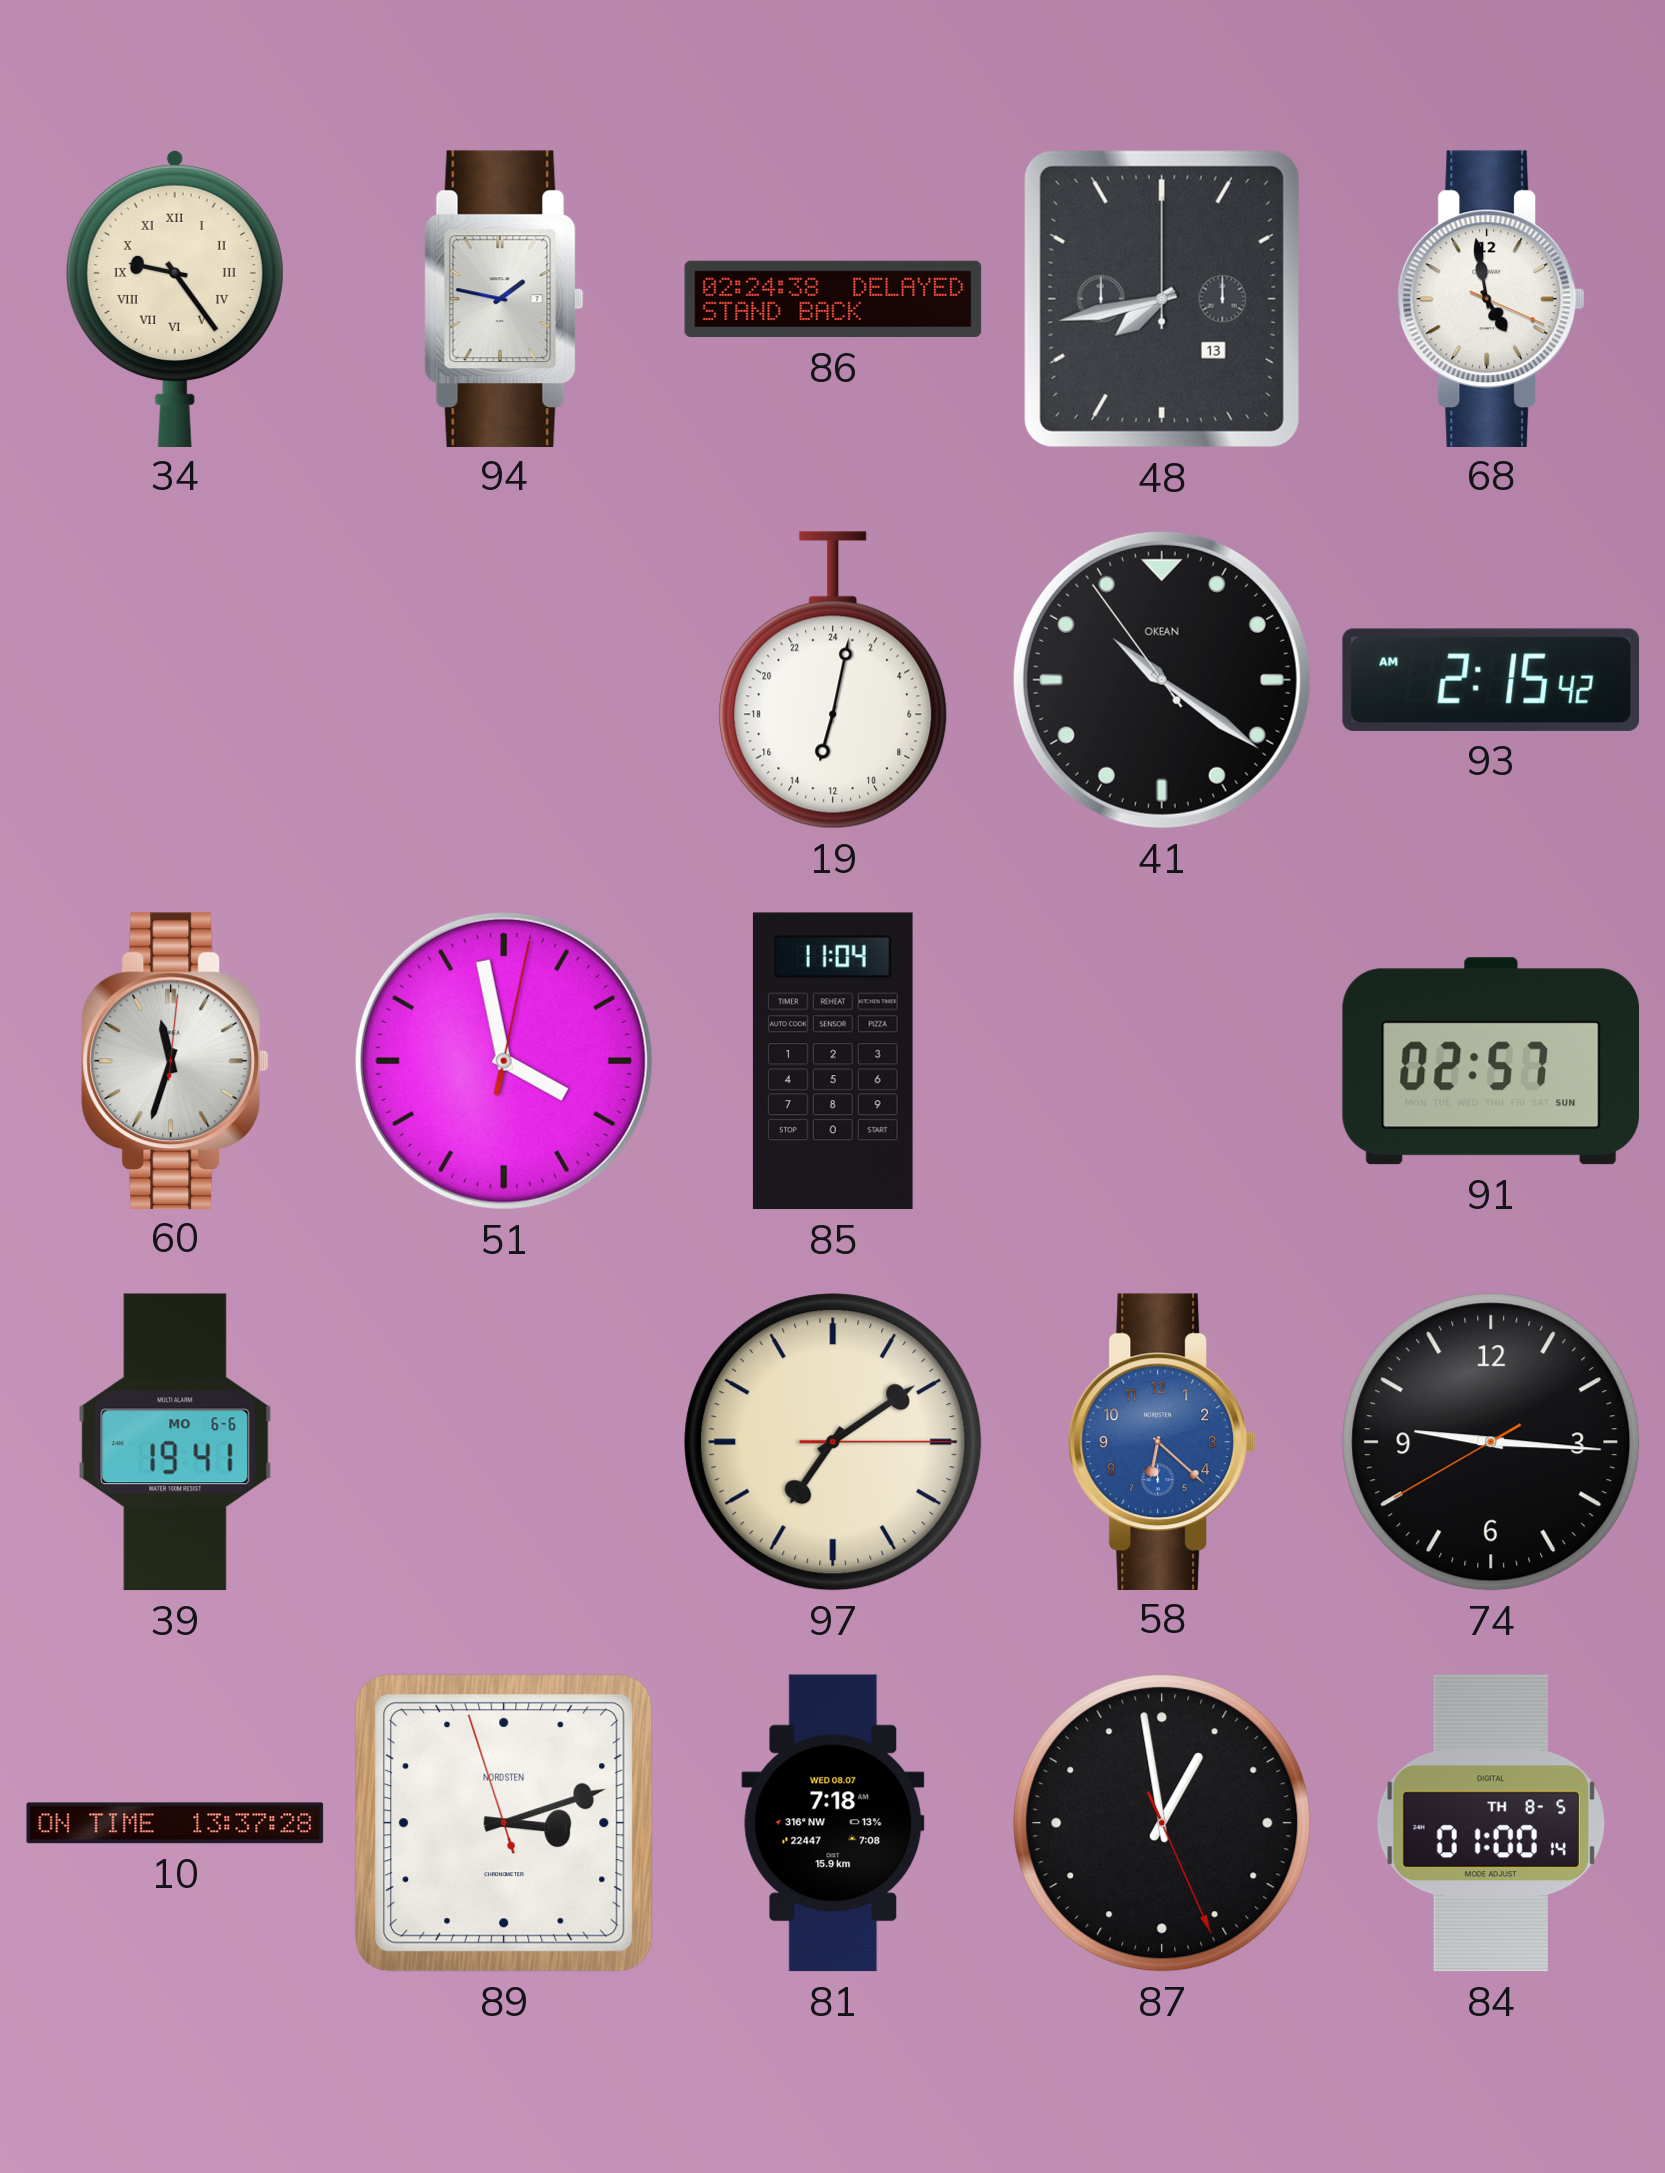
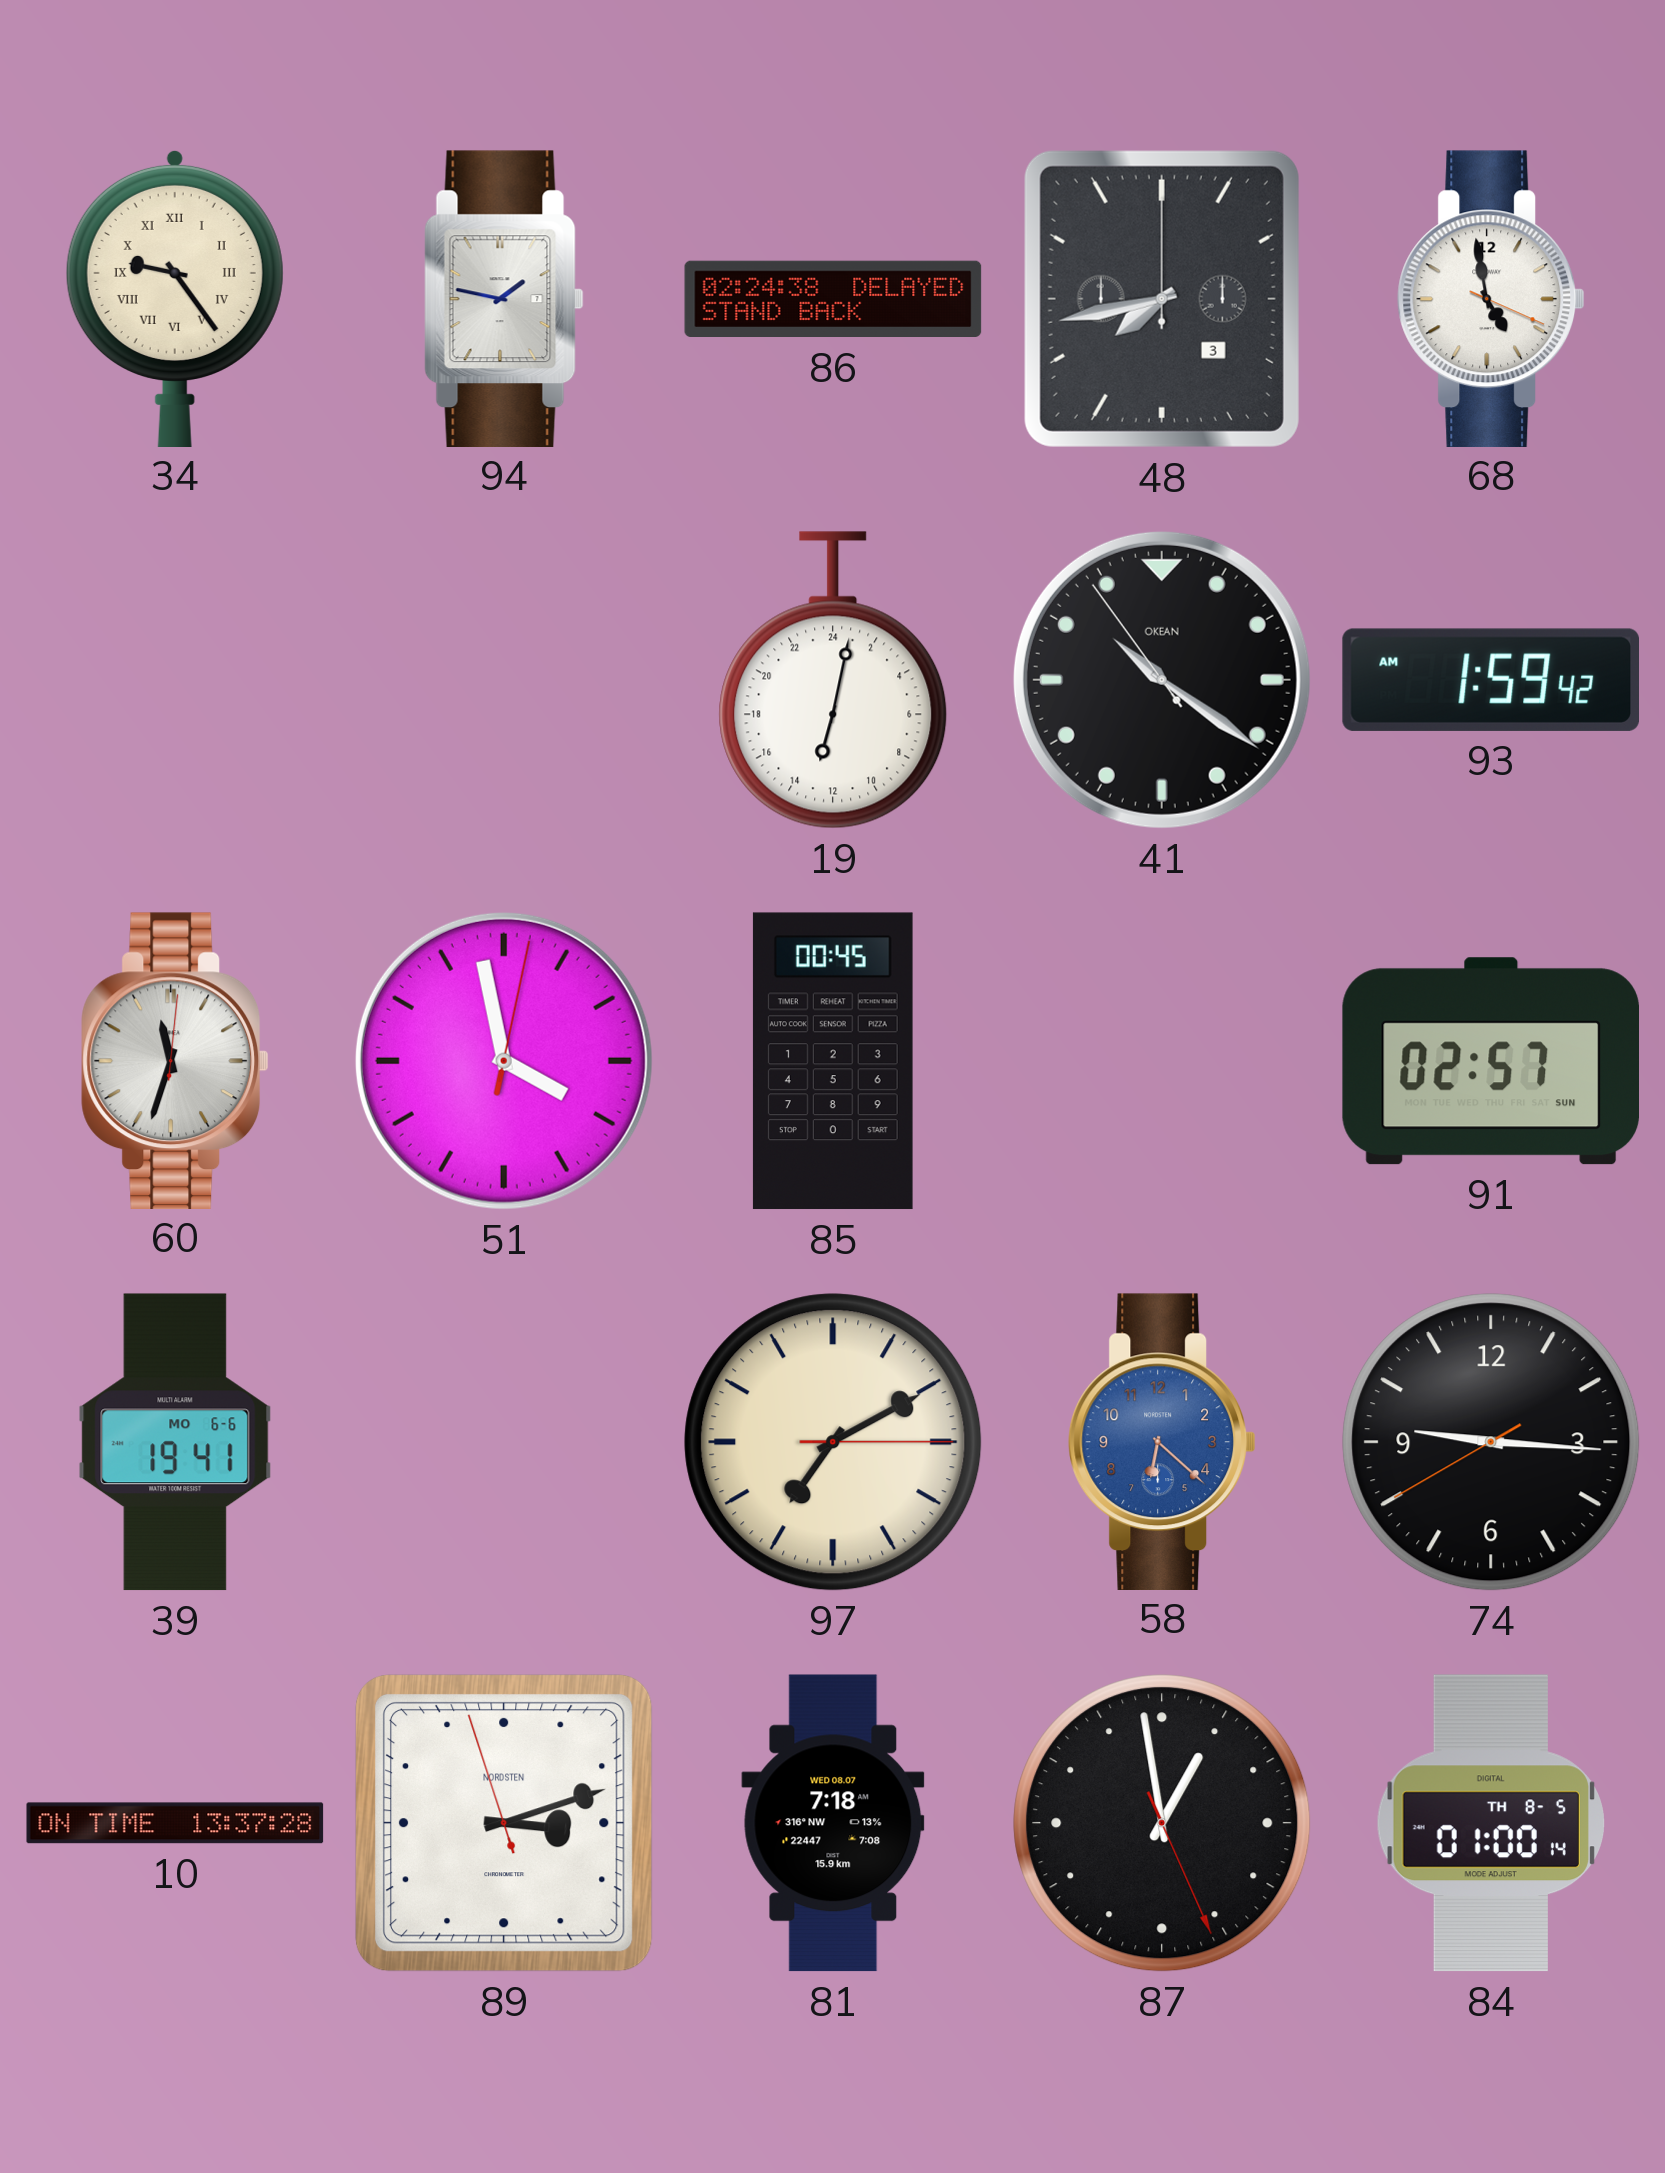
48 date: 13 -> 3
93: 2:15 -> 1:59
85: 11:04 -> 00:45
97: 7:09 -> 7:10
